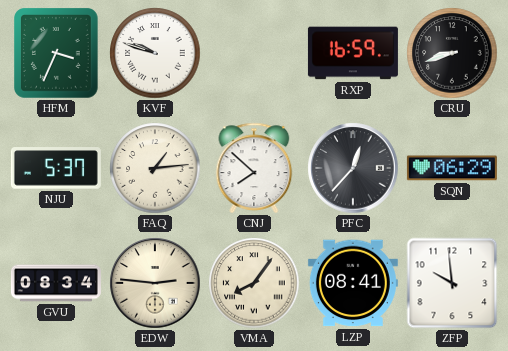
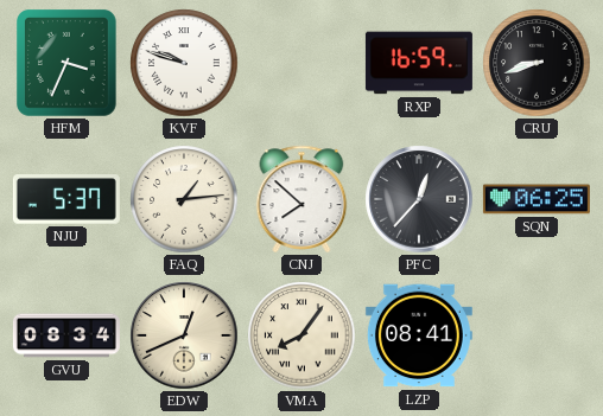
SQN: 06:29 -> 06:25
EDW: 2:46 -> 12:41
ZFP: 9:59 -> none
